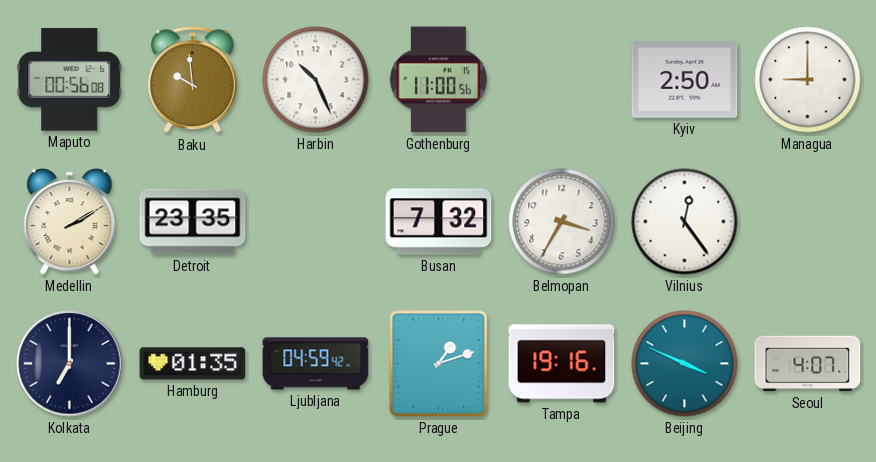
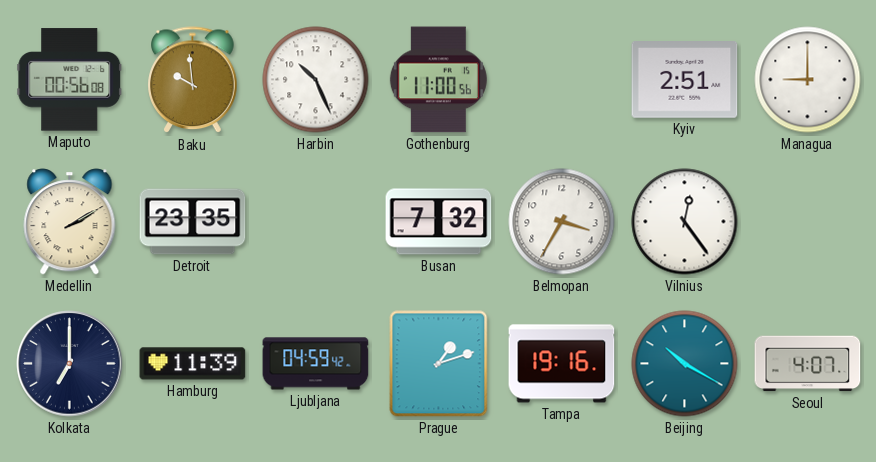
Kyiv: 2:50 -> 2:51
Hamburg: 01:35 -> 11:39
Beijing: 3:49 -> 10:20
